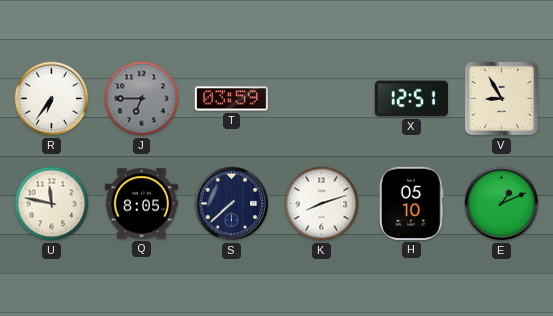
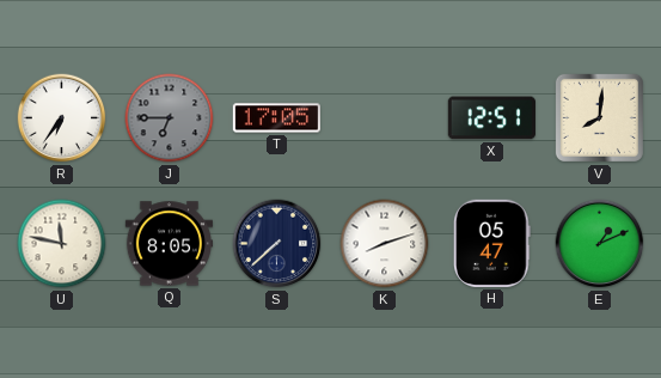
T: 03:59 -> 17:05
V: 8:55 -> 8:01
H: 05:10 -> 05:47
